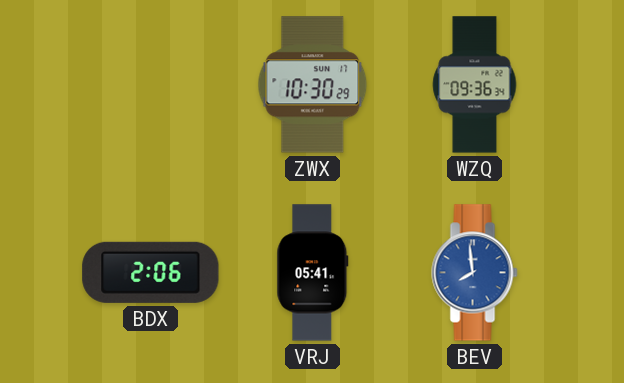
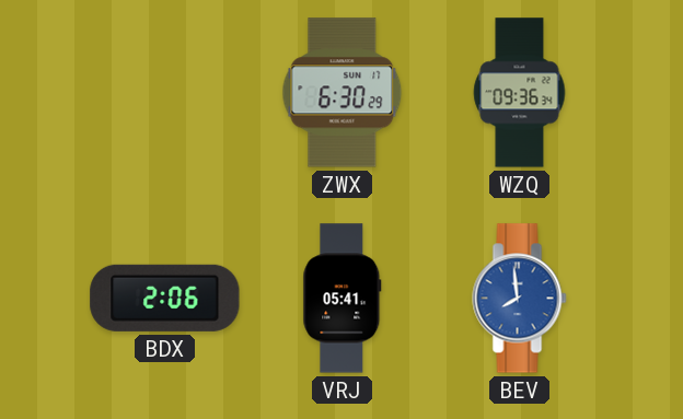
ZWX: 10:30 -> 6:30
